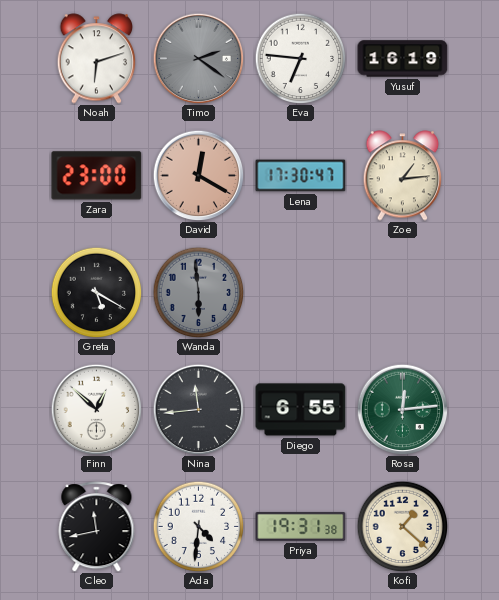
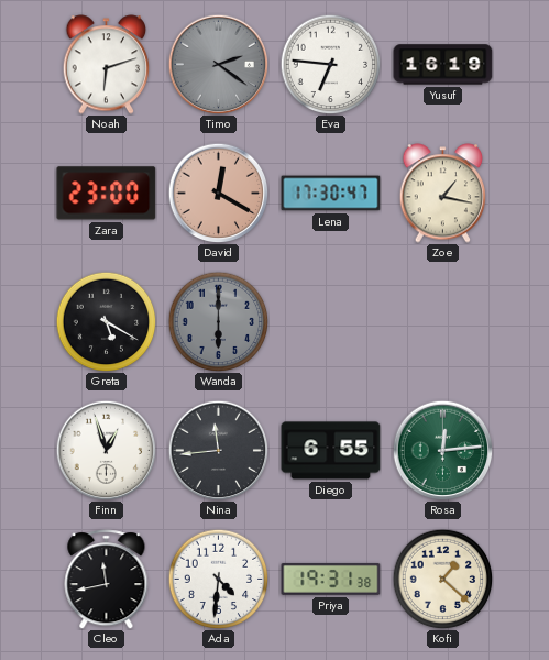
Zoe: 1:14 -> 1:17
Wanda: 5:59 -> 6:00
Finn: 12:52 -> 12:57
